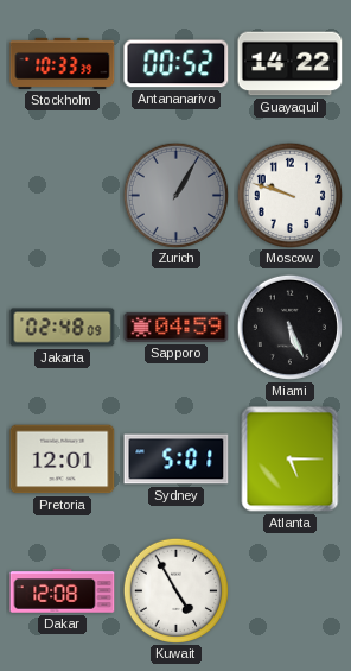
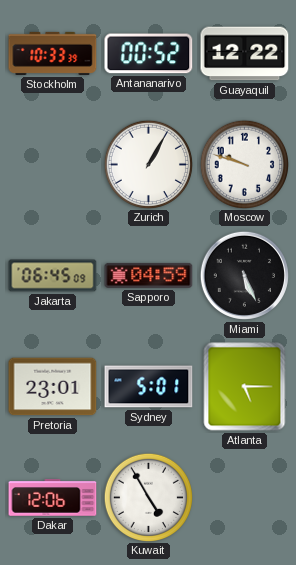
Guayaquil: 14:22 -> 12:22
Zurich dial: grey -> white
Jakarta: 02:48 -> 06:45
Pretoria: 12:01 -> 23:01
Dakar: 12:08 -> 12:06
